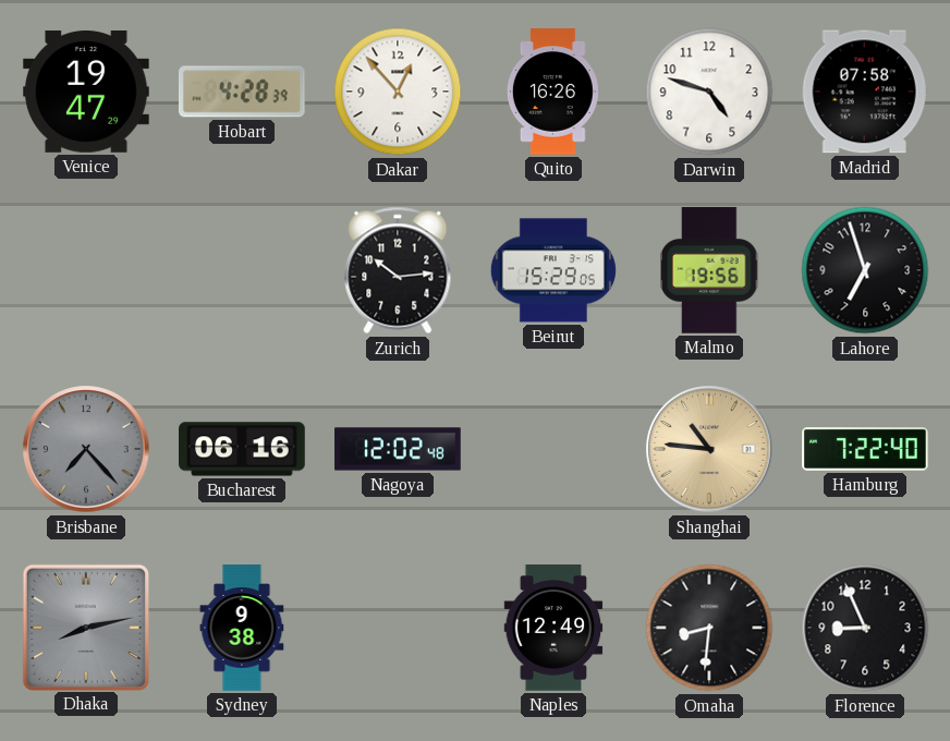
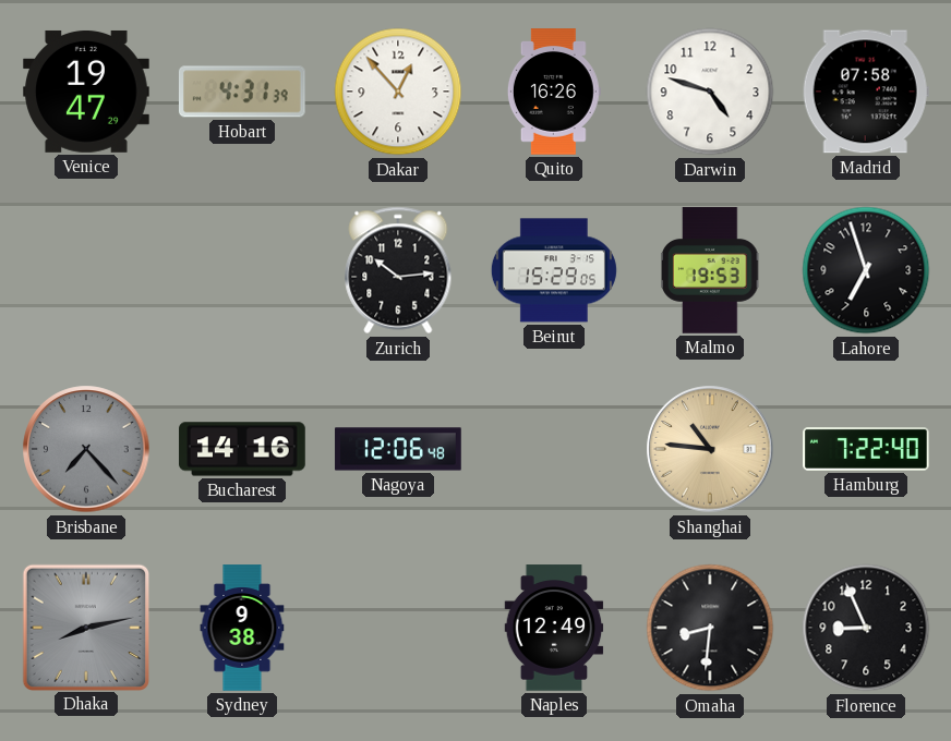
Hobart: 4:28 -> 4:31
Malmo: 19:56 -> 19:53
Bucharest: 06:16 -> 14:16
Nagoya: 12:02 -> 12:06
